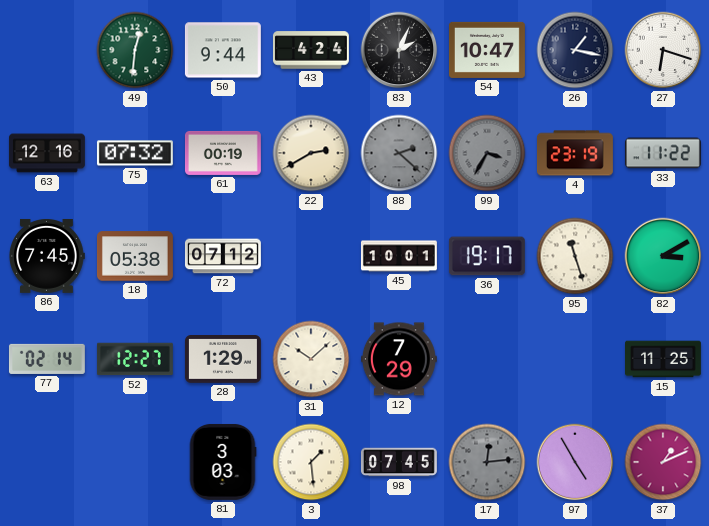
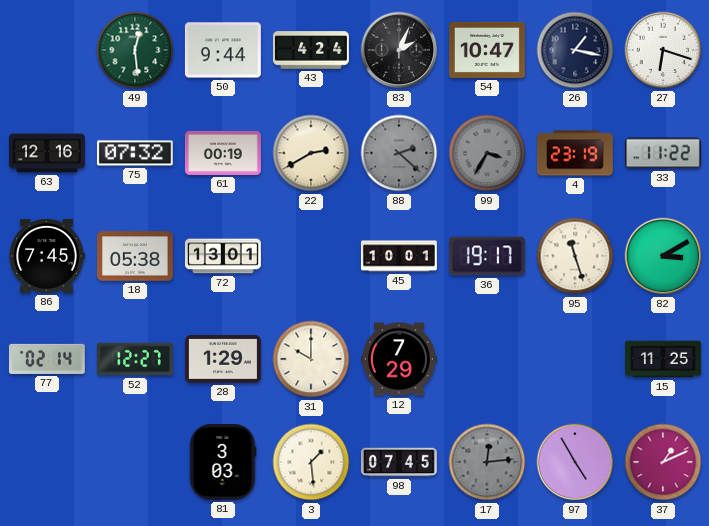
49: 12:31 -> 12:29
72: 07:12 -> 13:01
31: 10:08 -> 10:00
